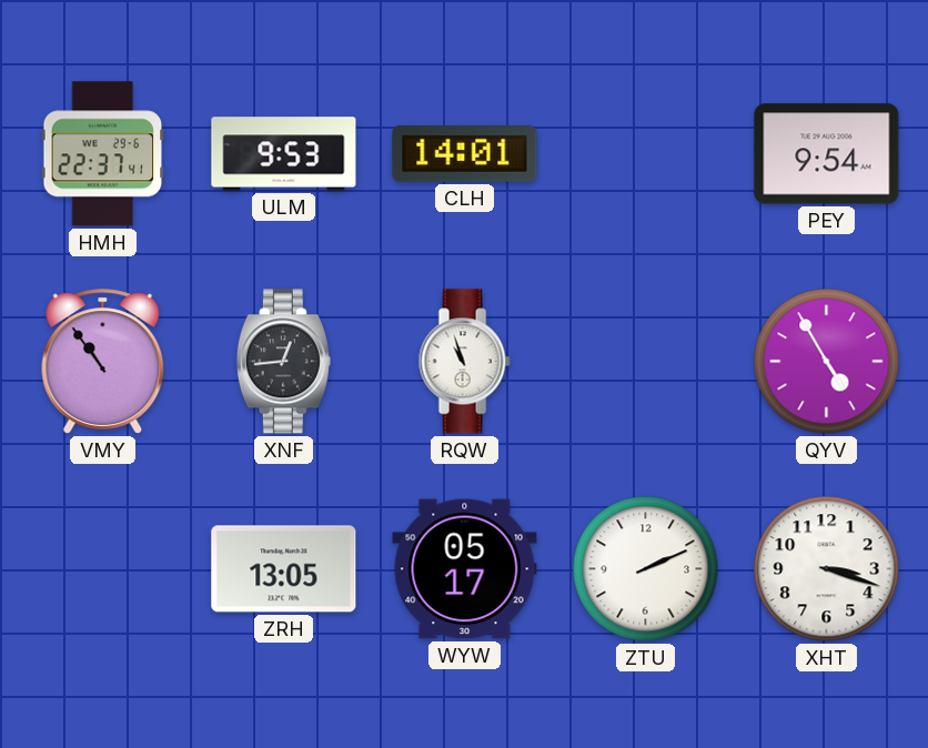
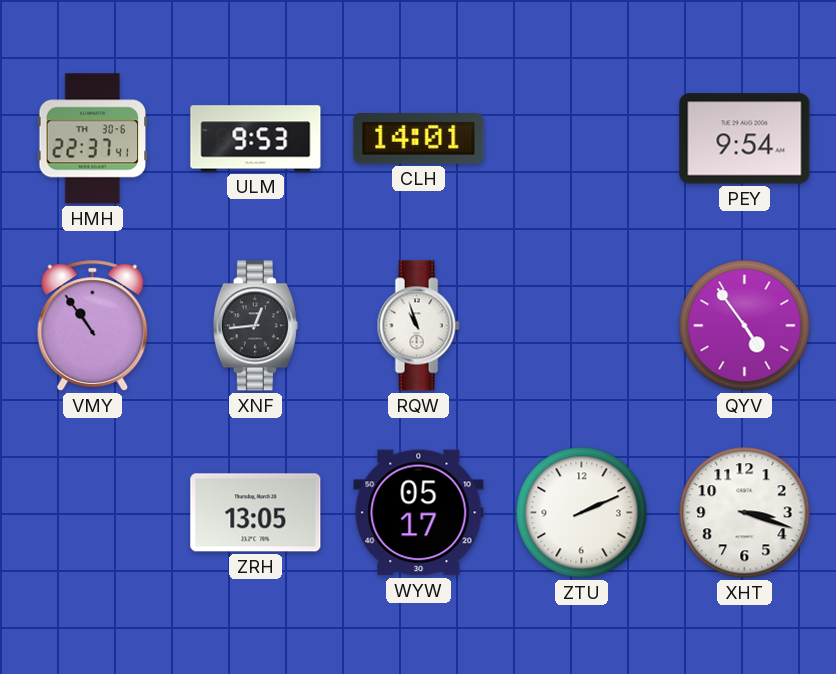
HMH date: WE 29-6 -> TH 30-6
QYV: 4:55 -> 4:54
